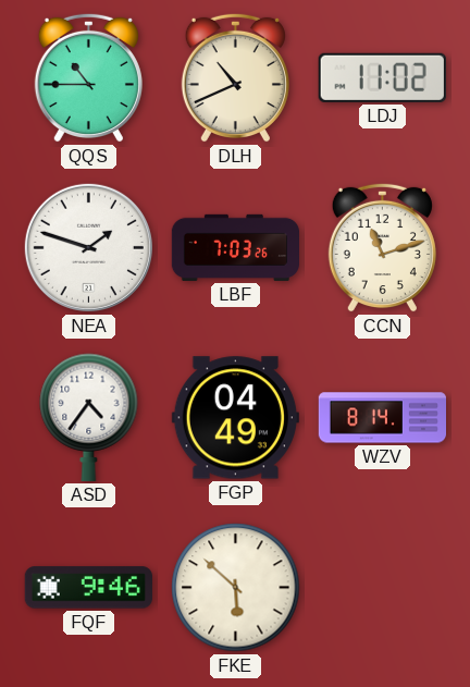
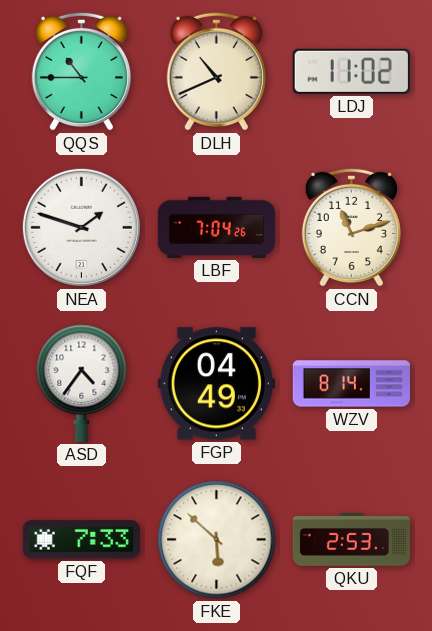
LBF: 7:03 -> 7:04
FQF: 9:46 -> 7:33
QKU: none -> 2:53
